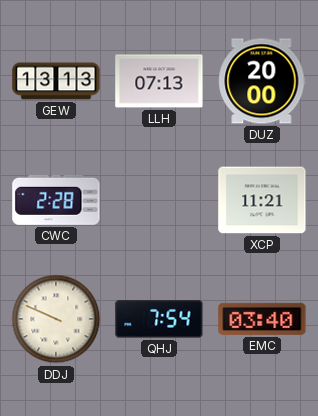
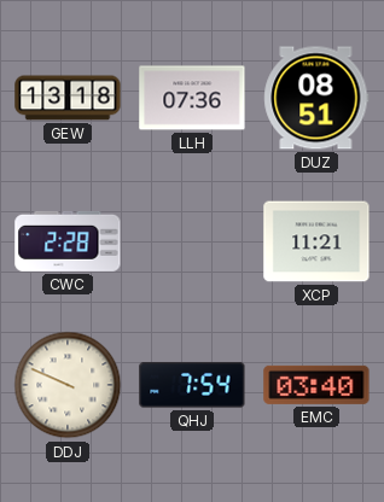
GEW: 13:13 -> 13:18
LLH: 07:13 -> 07:36
DUZ: 20:00 -> 08:51
